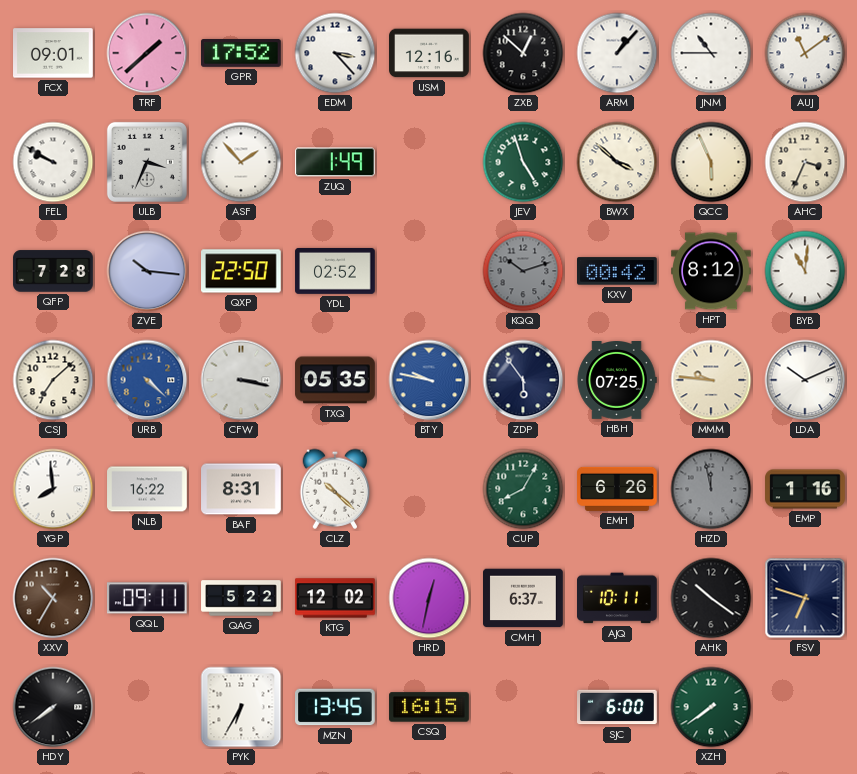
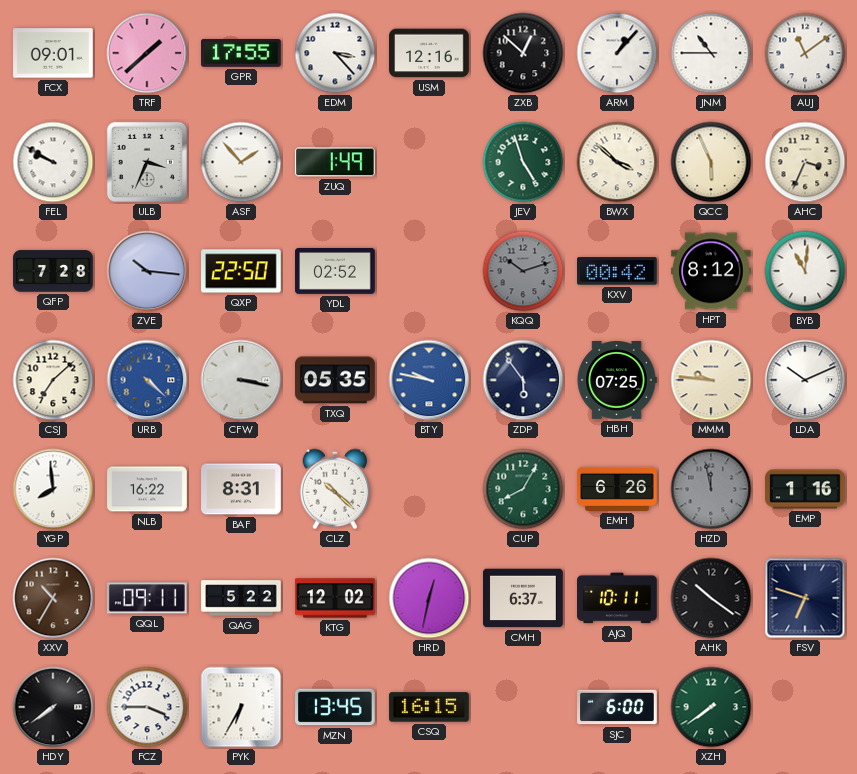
GPR: 17:52 -> 17:55
FCZ: none -> 3:45
